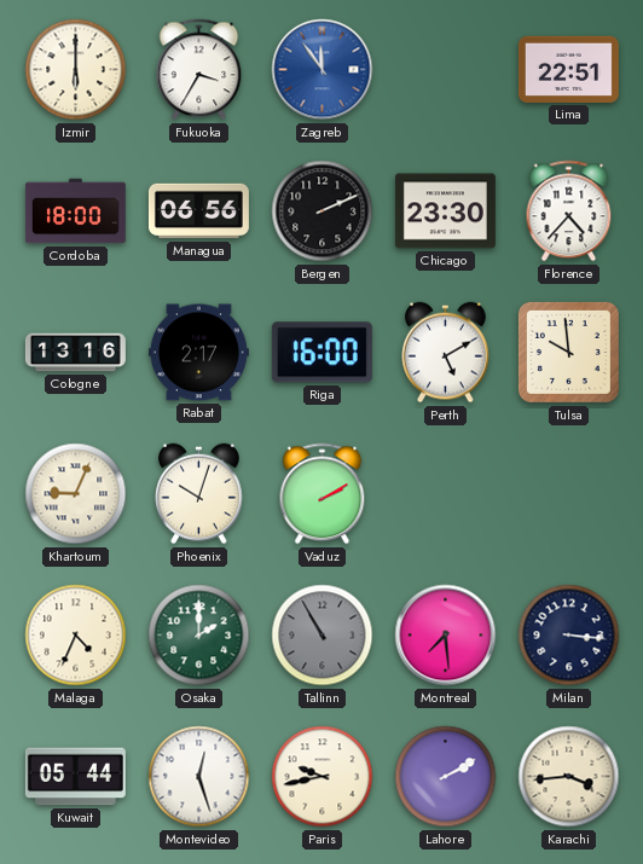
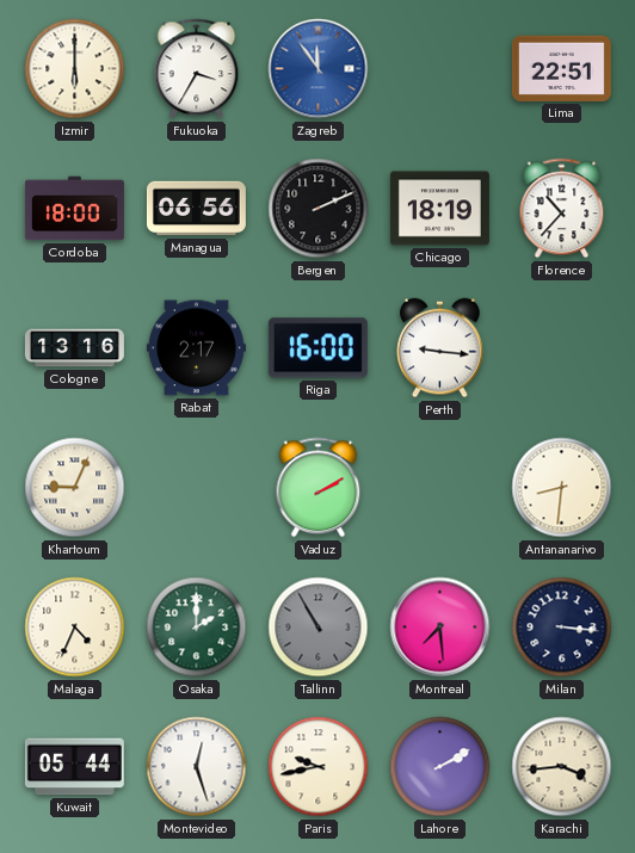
Chicago: 23:30 -> 18:19
Florence: 4:37 -> 10:37
Perth: 5:10 -> 9:16
Tulsa: 9:59 -> none
Phoenix: 10:03 -> none
Antananarivo: none -> 8:31
